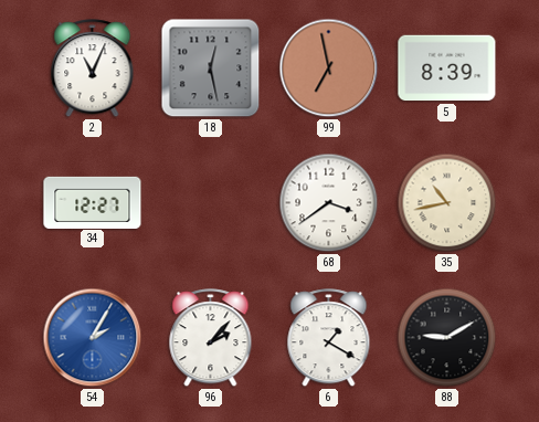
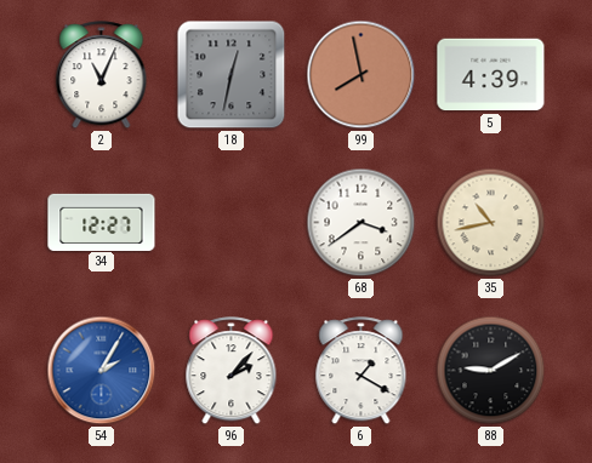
18: 12:28 -> 12:32
99: 6:58 -> 7:58
5: 8:39 -> 4:39
